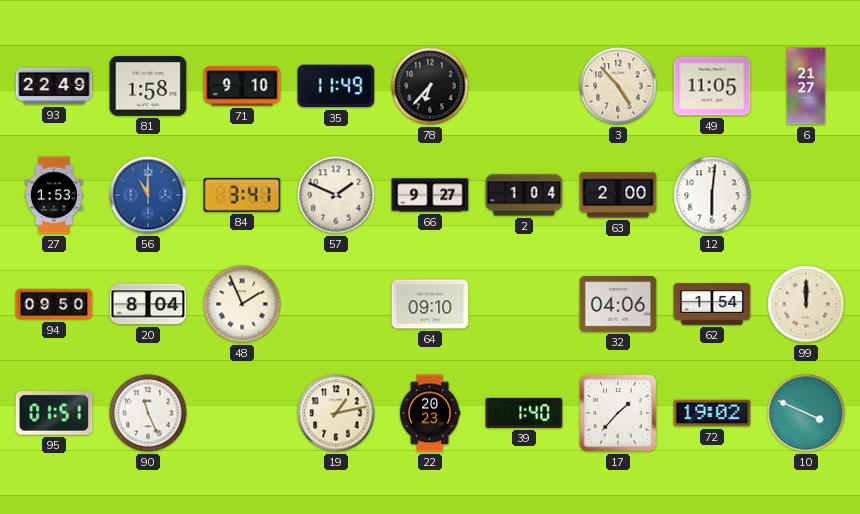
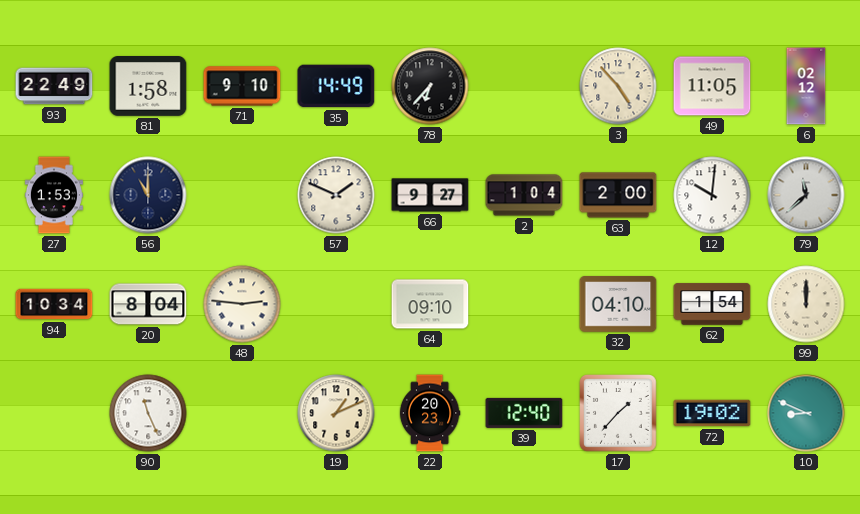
35: 11:49 -> 14:49
6: 21:27 -> 02:12
56 dial: blue -> navy
84: 3:41 -> none
12: 6:01 -> 10:01
79: none -> 11:38
94: 09:50 -> 10:34
48: 1:56 -> 2:46
32: 04:06 -> 04:10
95: 01:51 -> none
19: 1:13 -> 1:11
39: 1:40 -> 12:40
10: 3:49 -> 8:49
